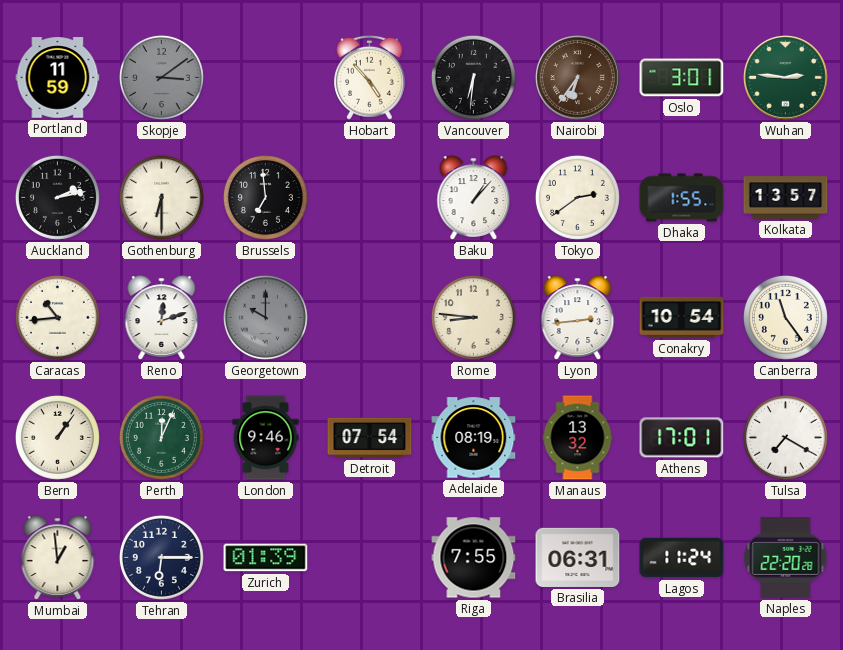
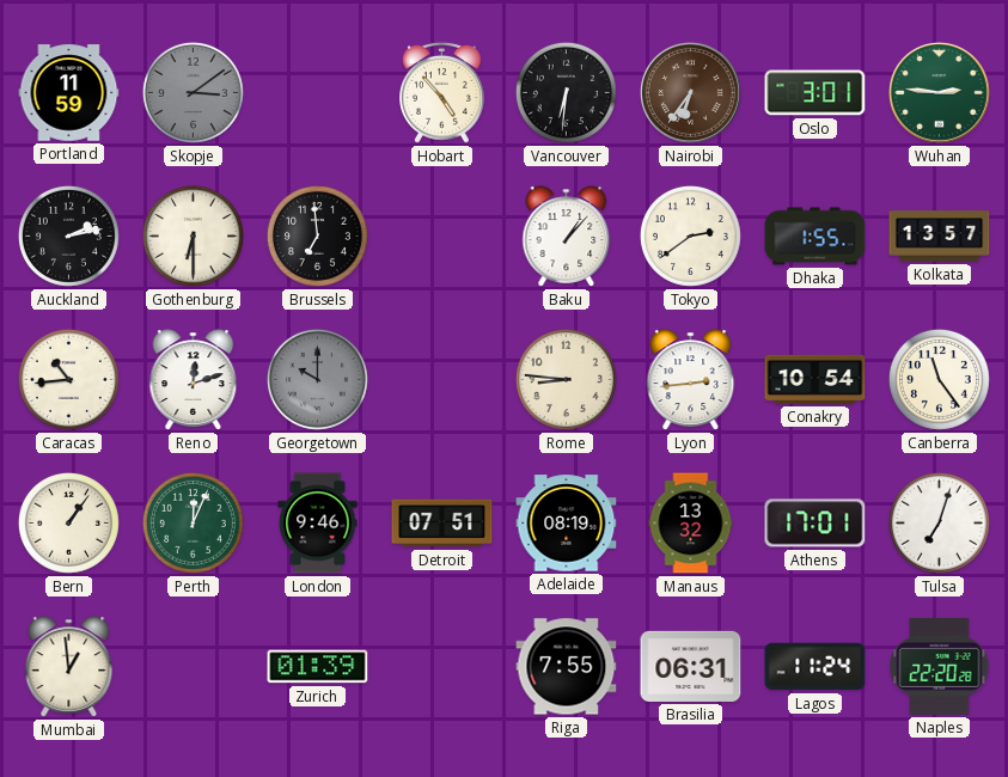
Detroit: 07:54 -> 07:51
Tulsa: 7:20 -> 7:03
Tehran: 6:15 -> none
